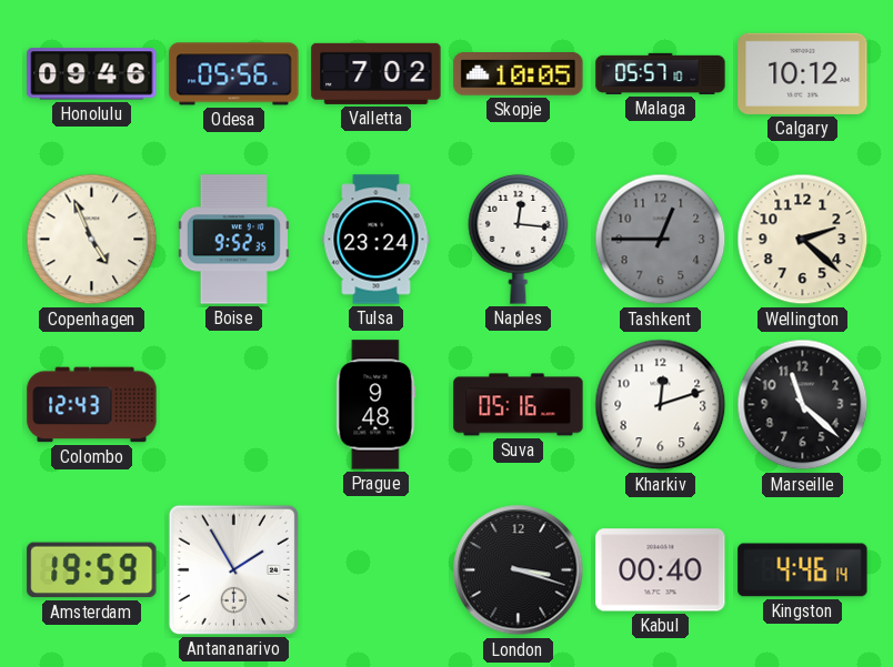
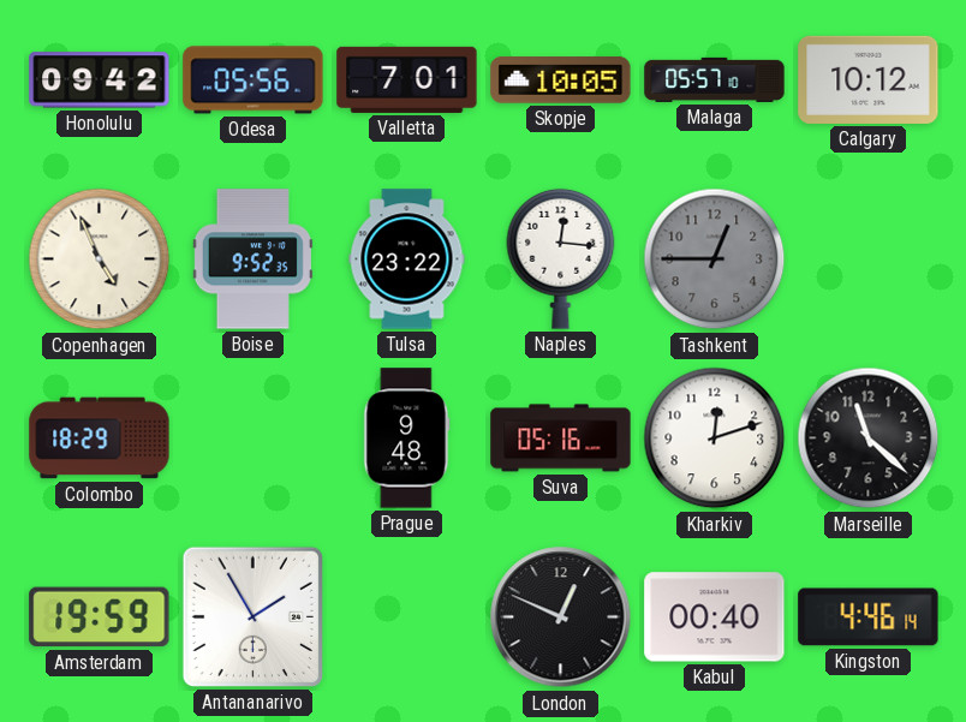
Honolulu: 09:46 -> 09:42
Valletta: 7:02 -> 7:01
Tulsa: 23:24 -> 23:22
Wellington: 2:22 -> none
Colombo: 12:43 -> 18:29
London: 3:18 -> 12:49
